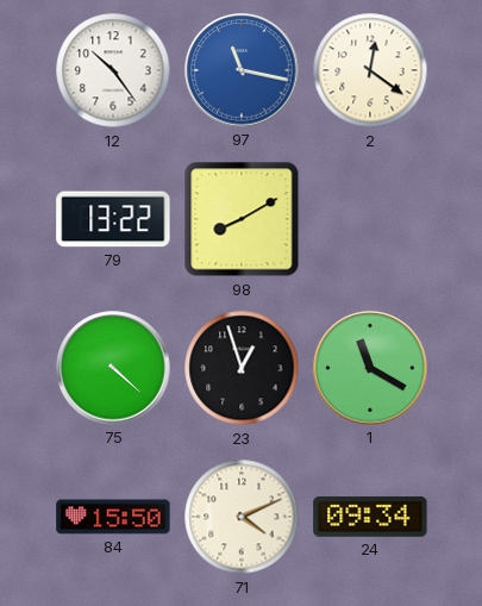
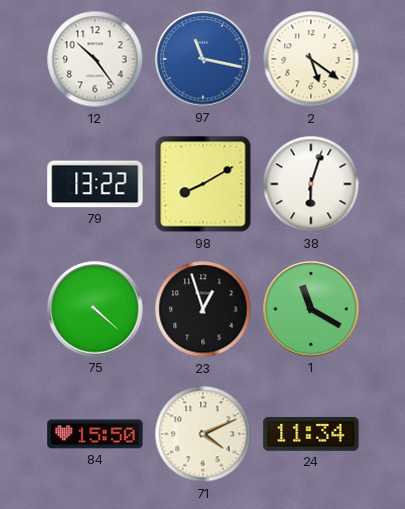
2: 12:21 -> 5:21
38: none -> 6:03
24: 09:34 -> 11:34
